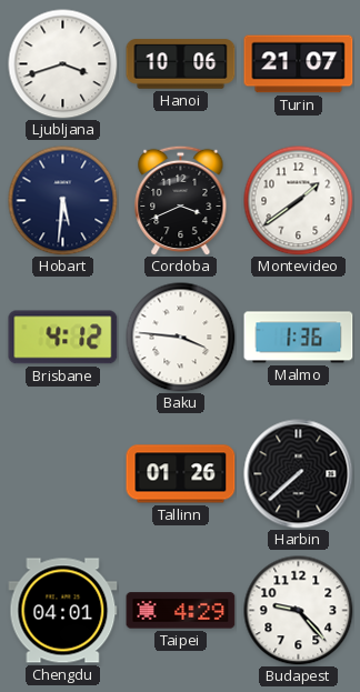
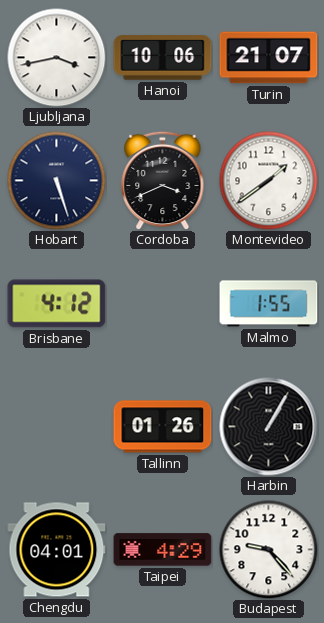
Ljubljana: 3:42 -> 3:43
Hobart: 5:31 -> 5:27
Baku: 3:46 -> none
Malmo: 1:36 -> 1:55
Harbin: 7:38 -> 1:05
